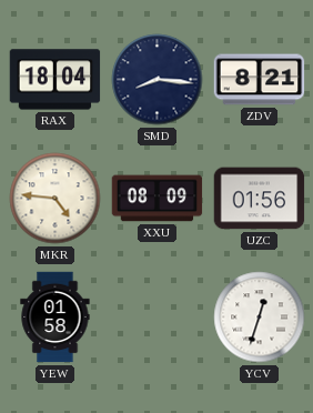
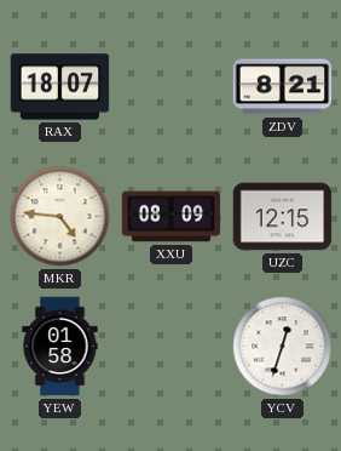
RAX: 18:04 -> 18:07
SMD: 8:16 -> none
UZC: 01:56 -> 12:15
